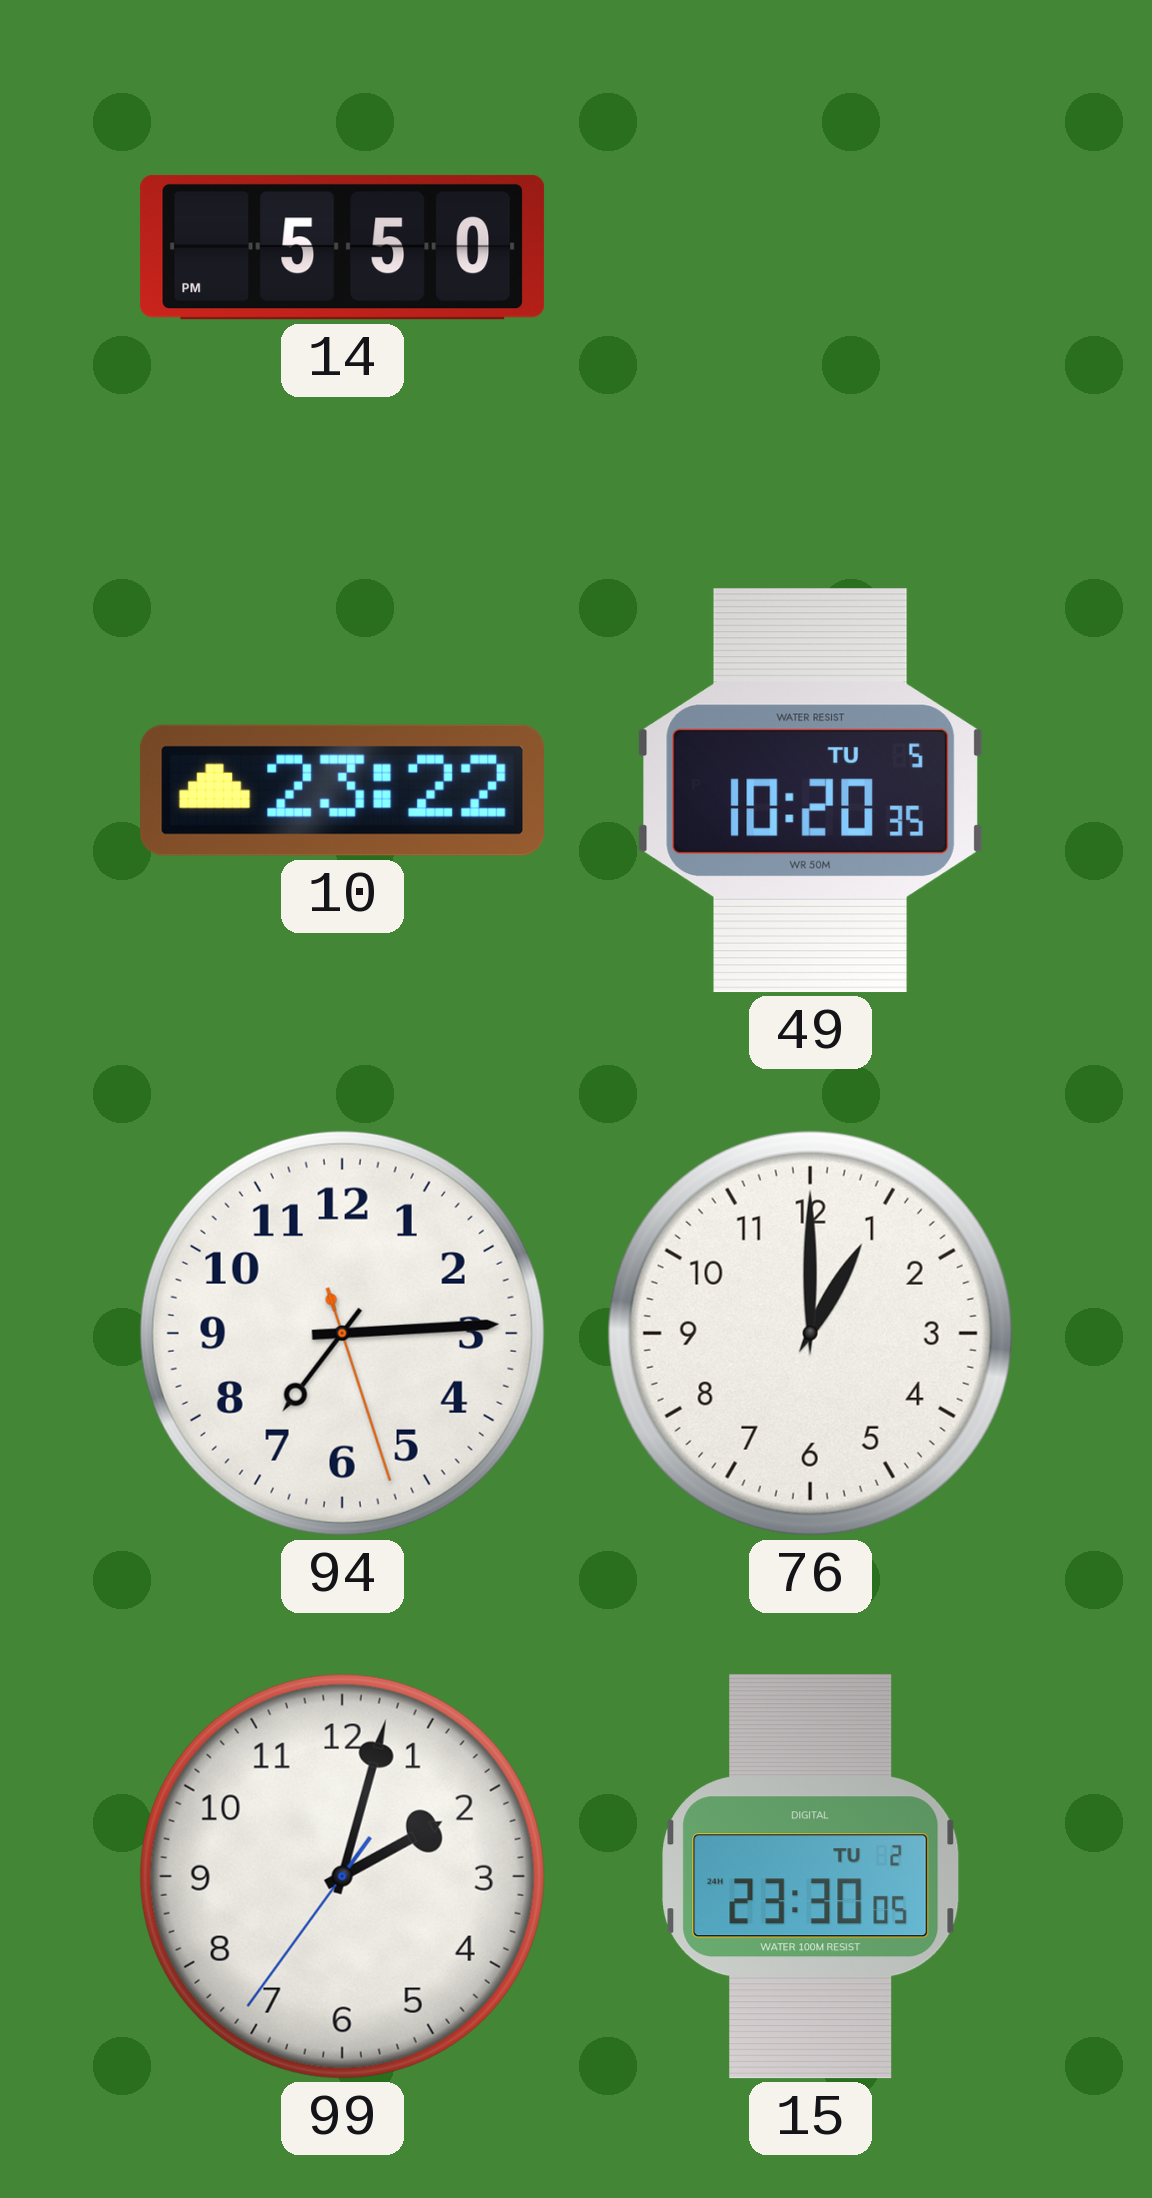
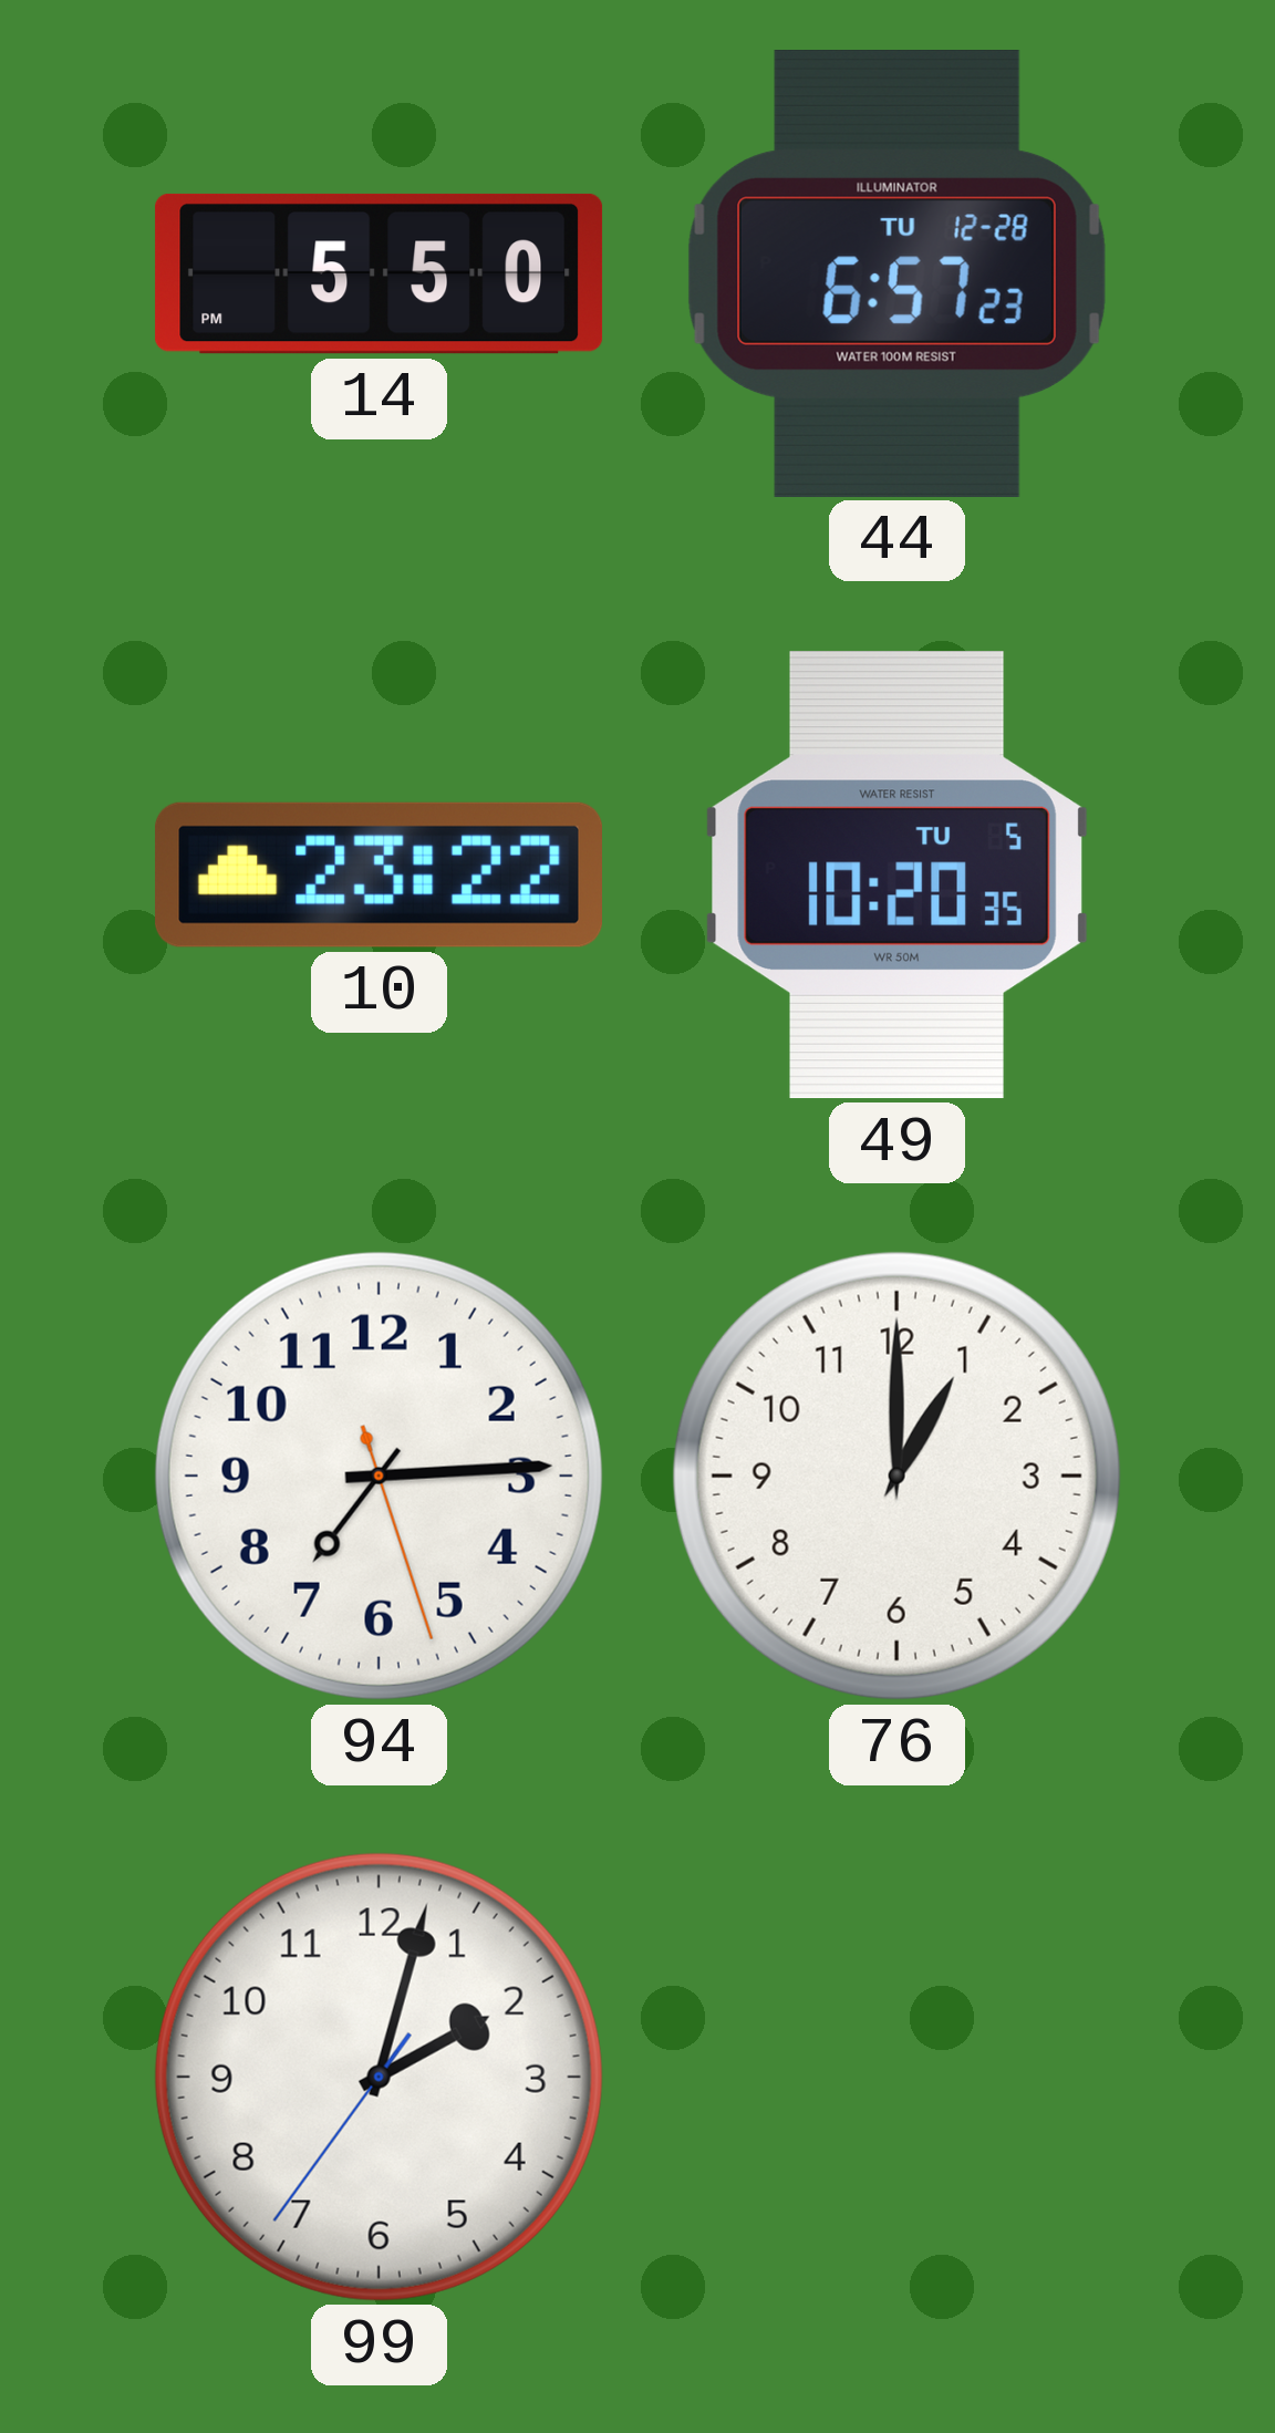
44: none -> 6:57
15: 23:30 -> none
